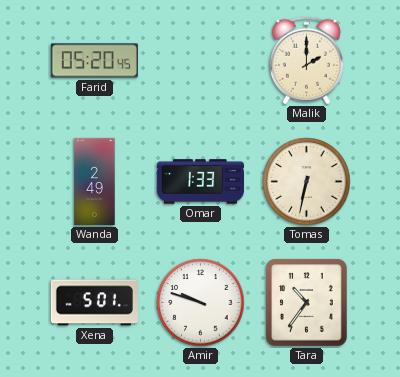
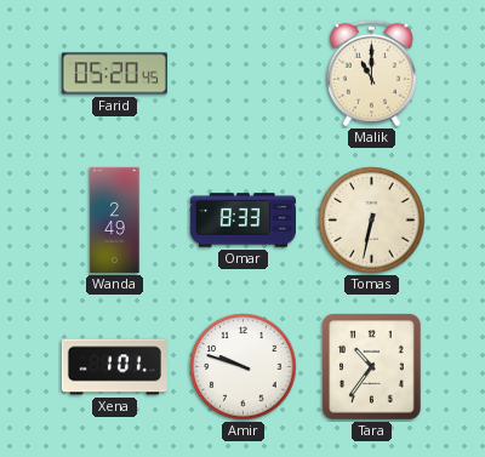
Malik: 2:00 -> 11:00
Omar: 1:33 -> 8:33
Xena: 5:01 -> 1:01
